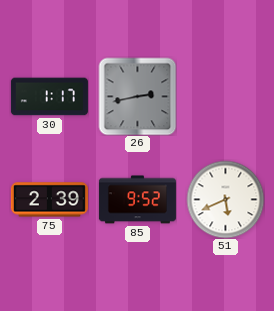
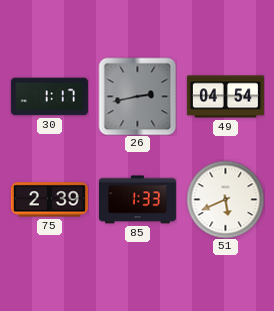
49: none -> 04:54
85: 9:52 -> 1:33
